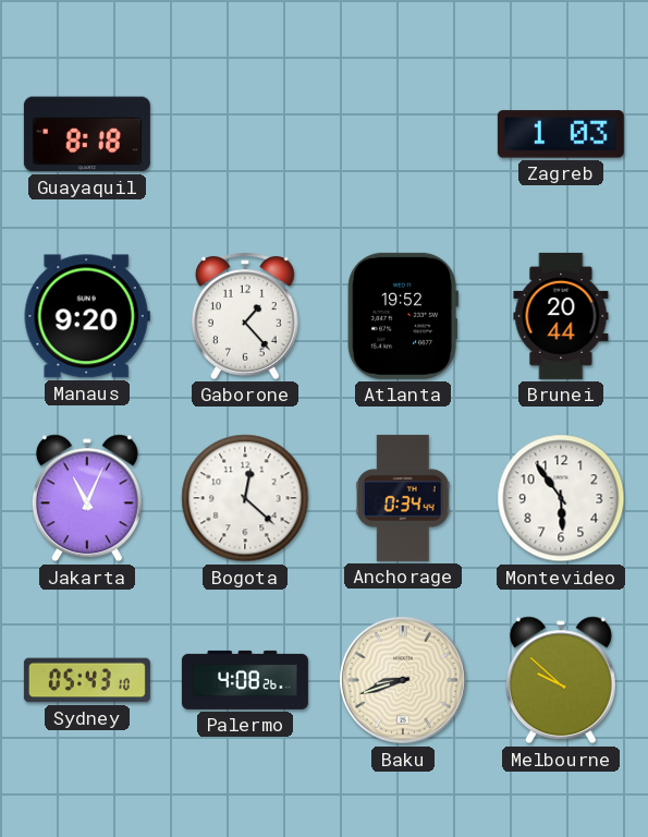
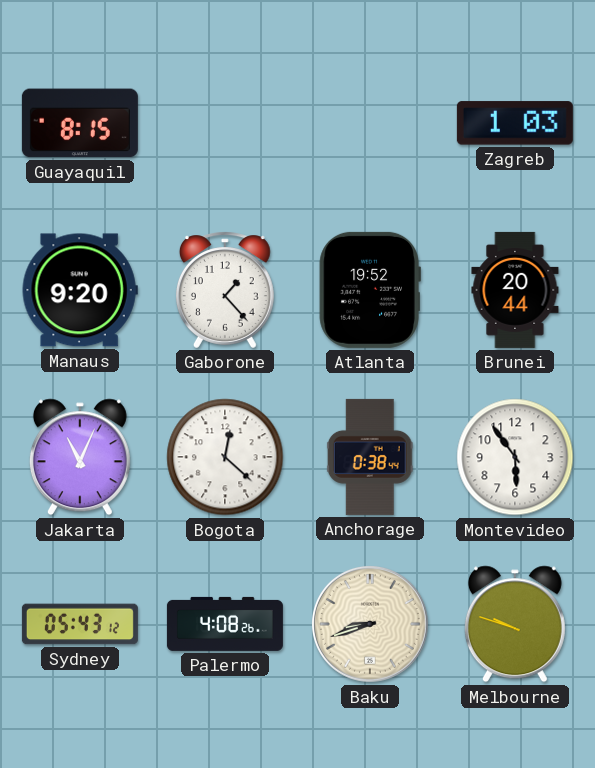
Guayaquil: 8:18 -> 8:15
Anchorage: 0:34 -> 0:38
Sydney: 05:43:10 -> 05:43:12
Melbourne: 9:52 -> 9:48
